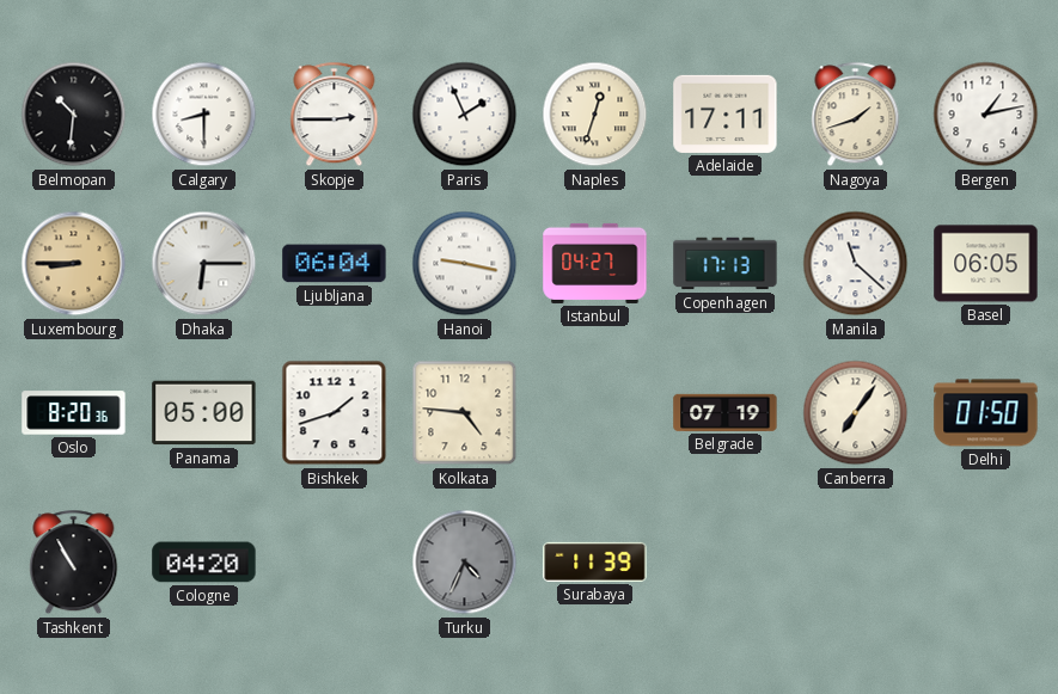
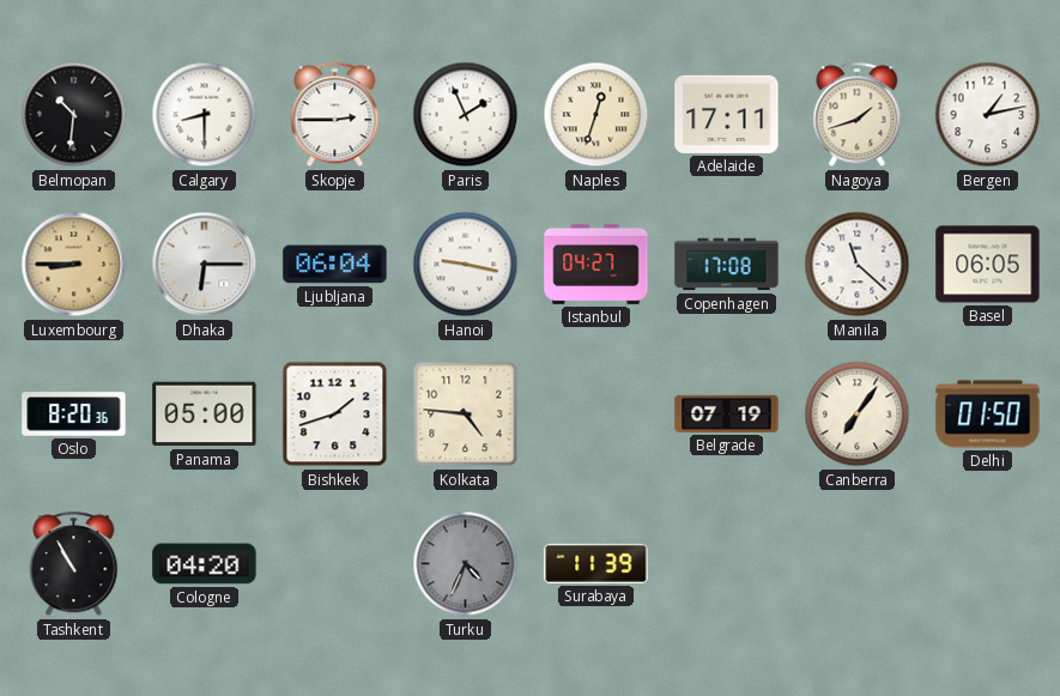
Copenhagen: 17:13 -> 17:08
